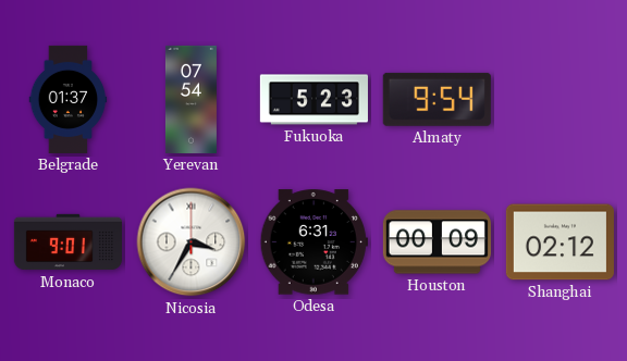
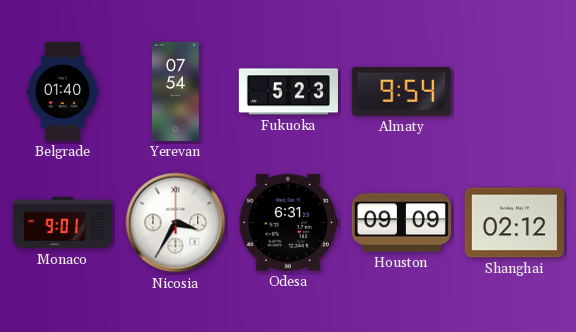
Belgrade: 01:37 -> 01:40
Houston: 00:09 -> 09:09
